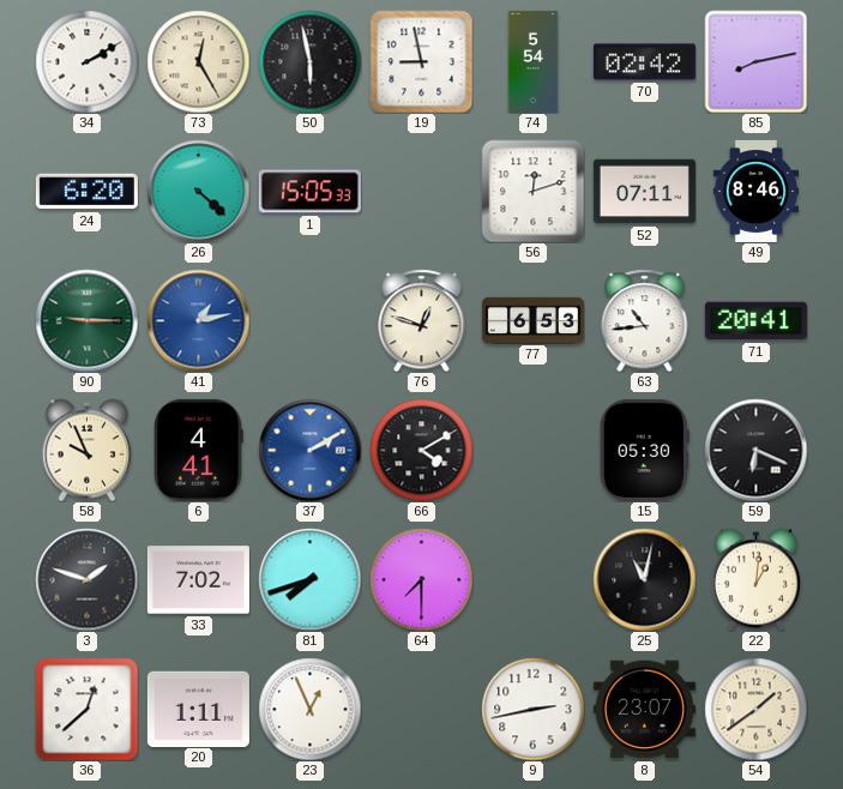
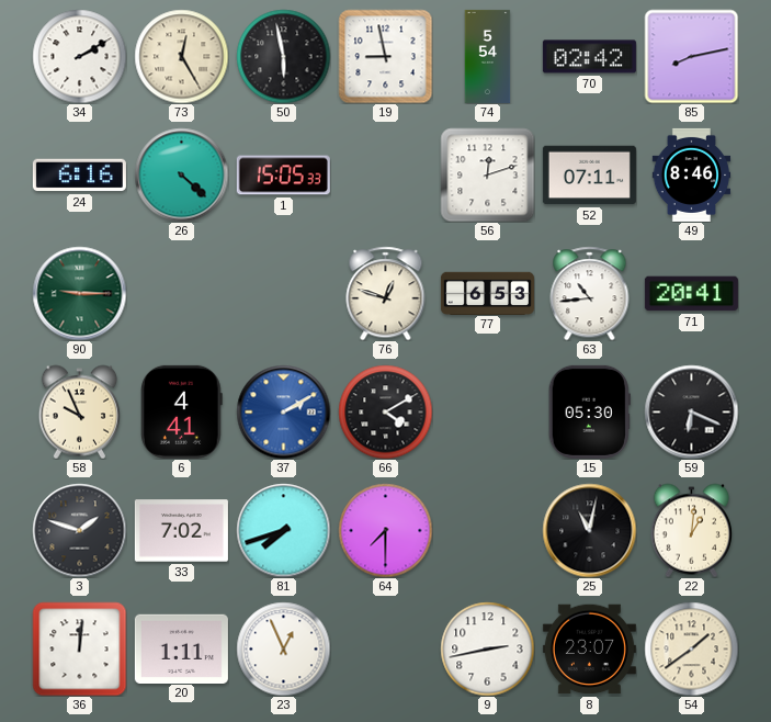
24: 6:20 -> 6:16
41: 1:13 -> none
36: 12:38 -> 12:01
